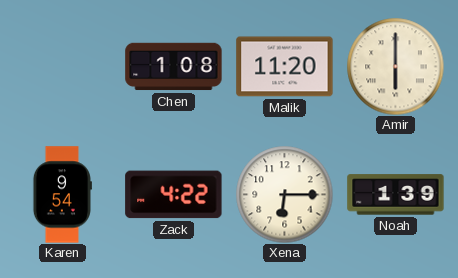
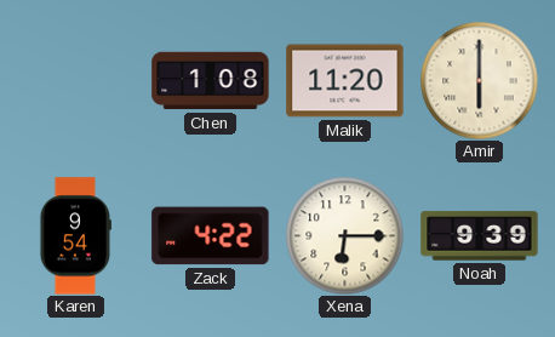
Noah: 1:39 -> 9:39
